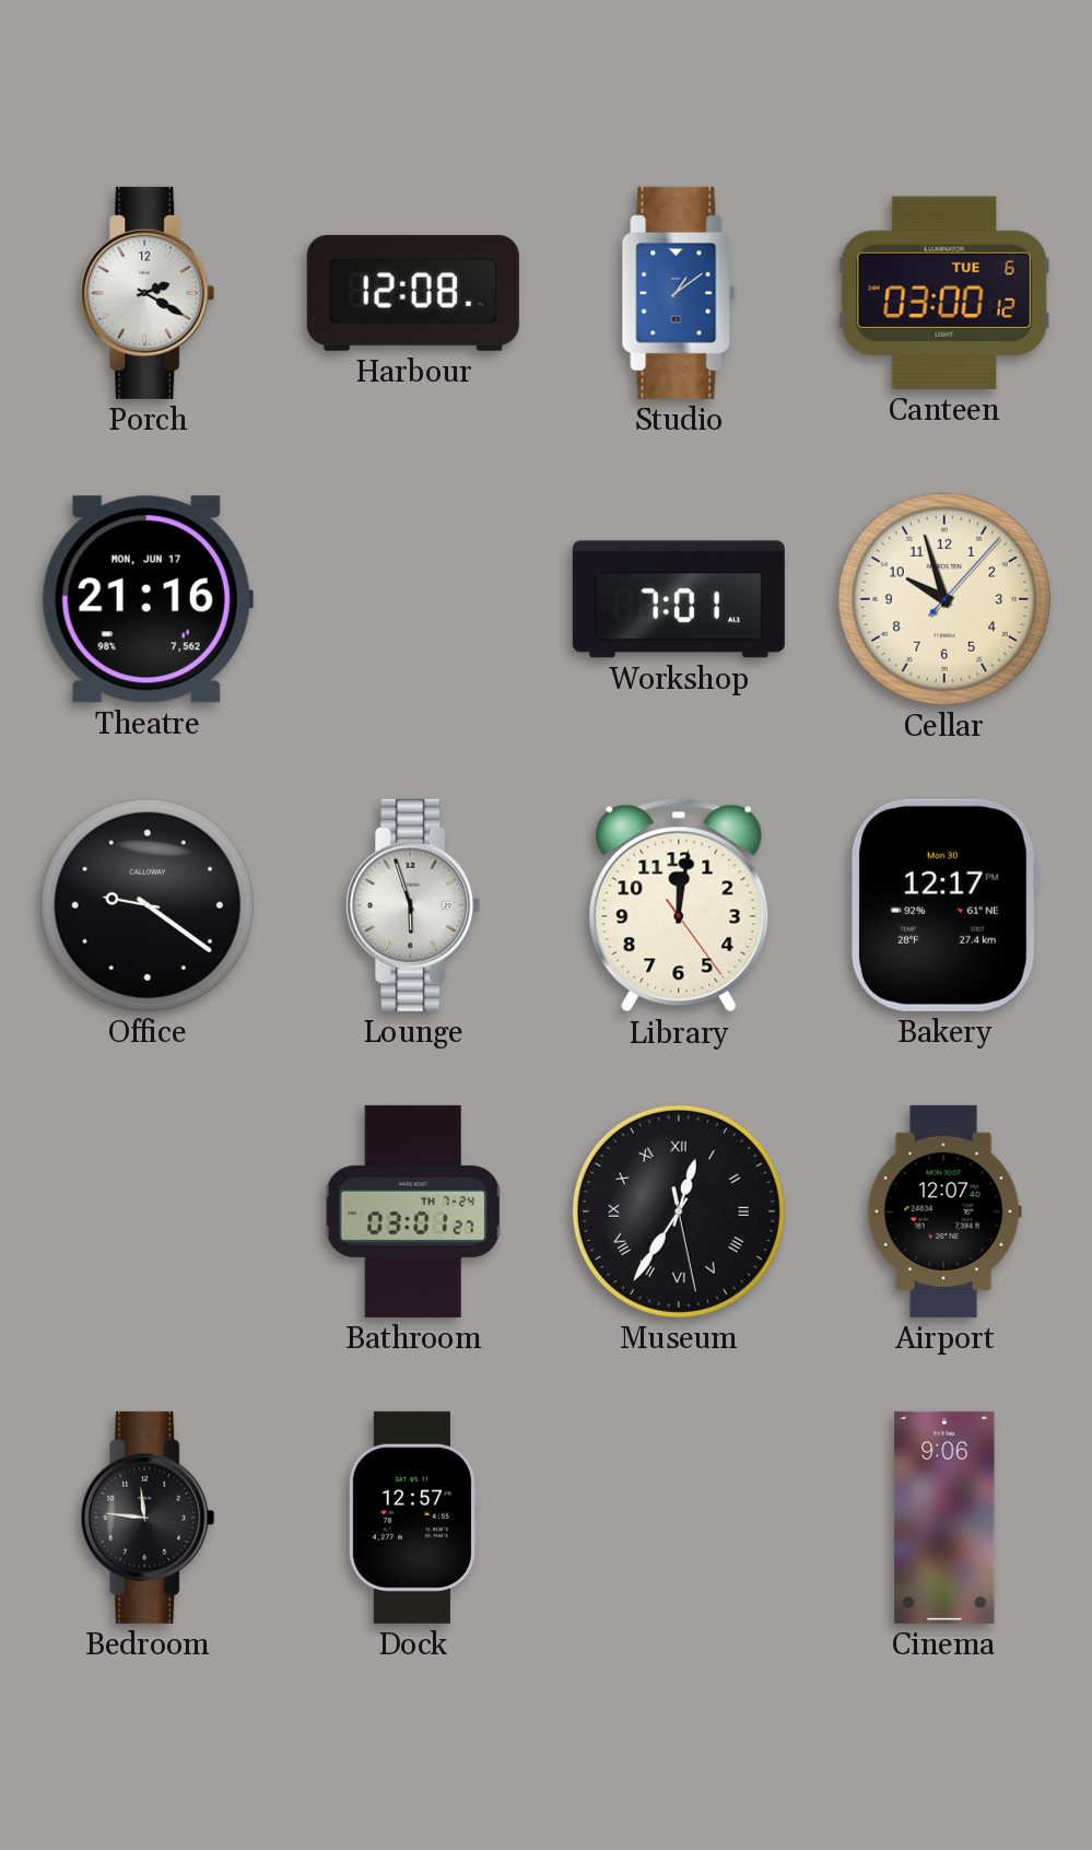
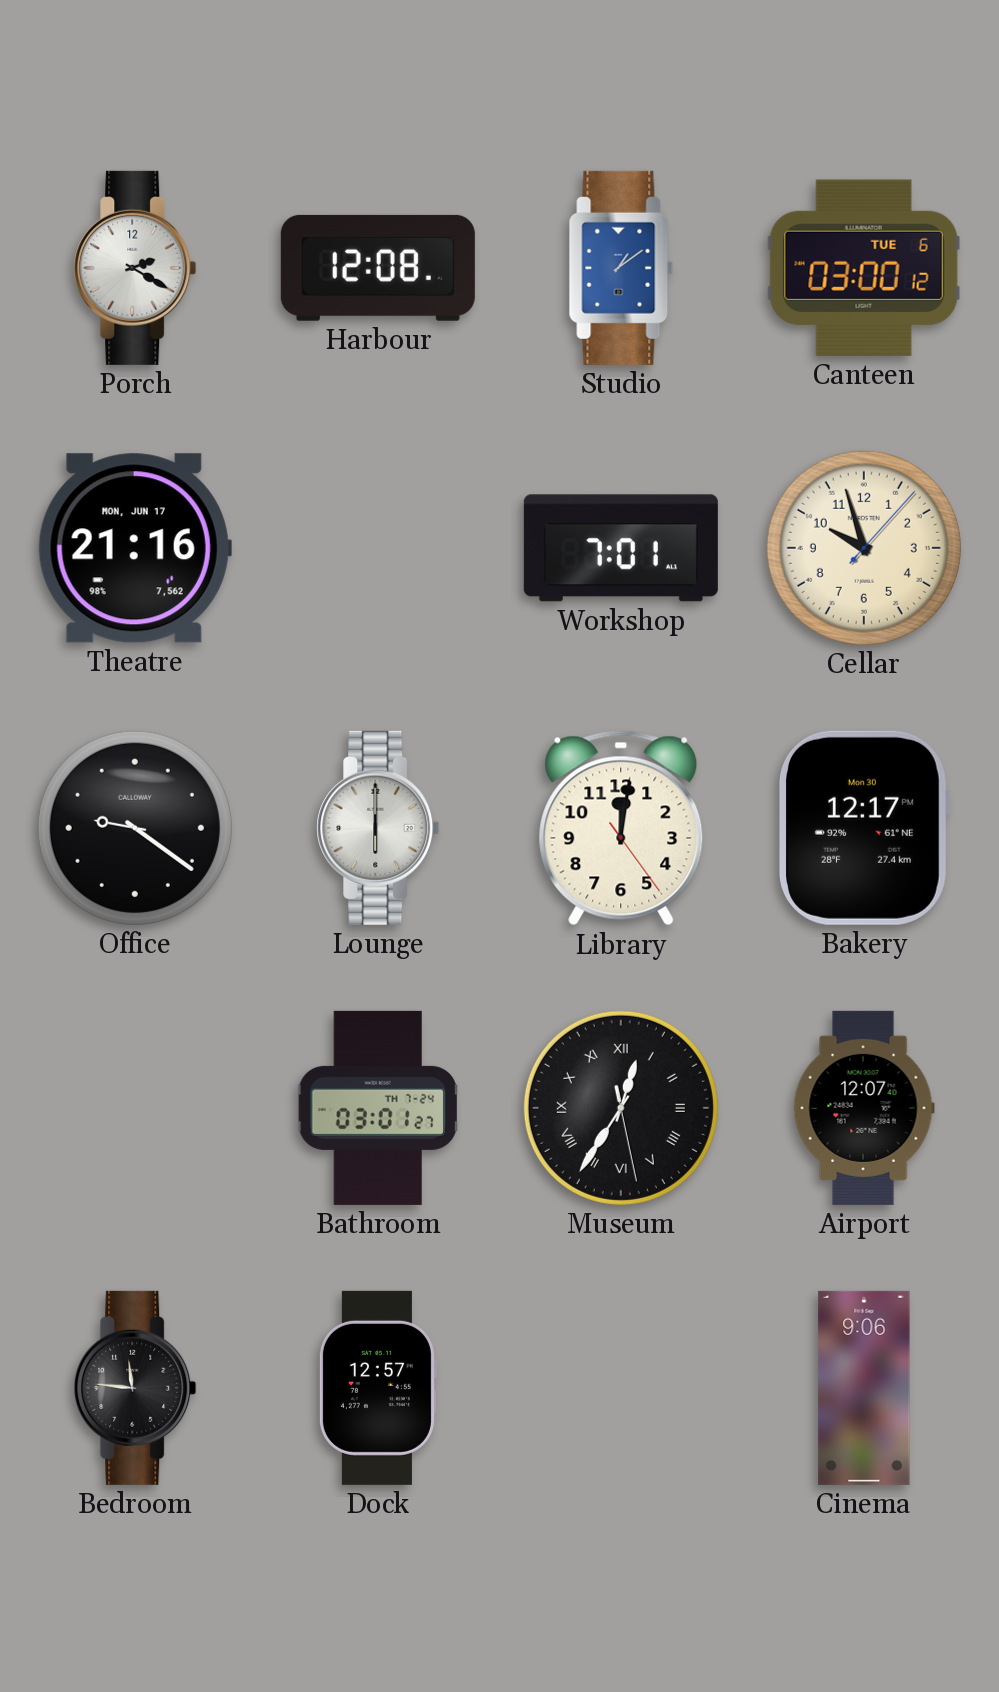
Lounge: 5:57 -> 6:00
